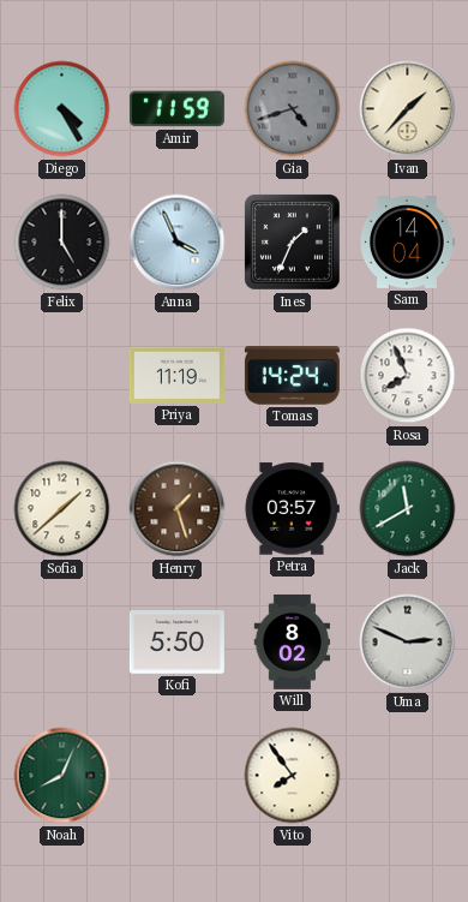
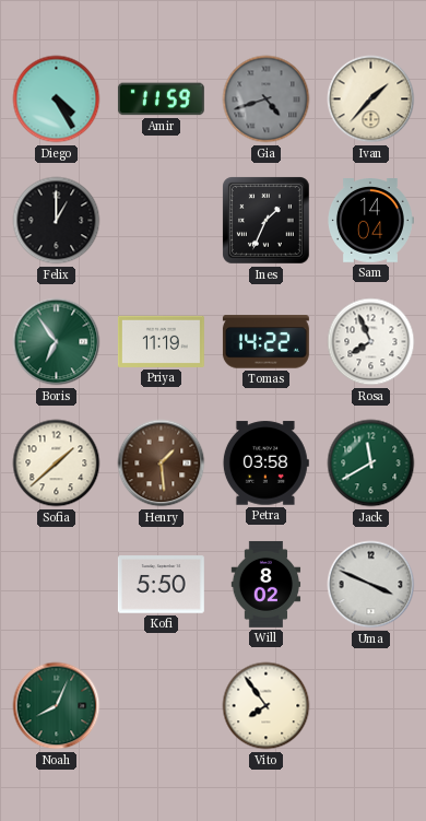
Felix: 5:00 -> 1:00
Anna: 3:56 -> none
Boris: none -> 6:54
Tomas: 14:24 -> 14:22
Henry: 1:27 -> 1:29
Petra: 03:57 -> 03:58
Uma: 2:49 -> 3:49
